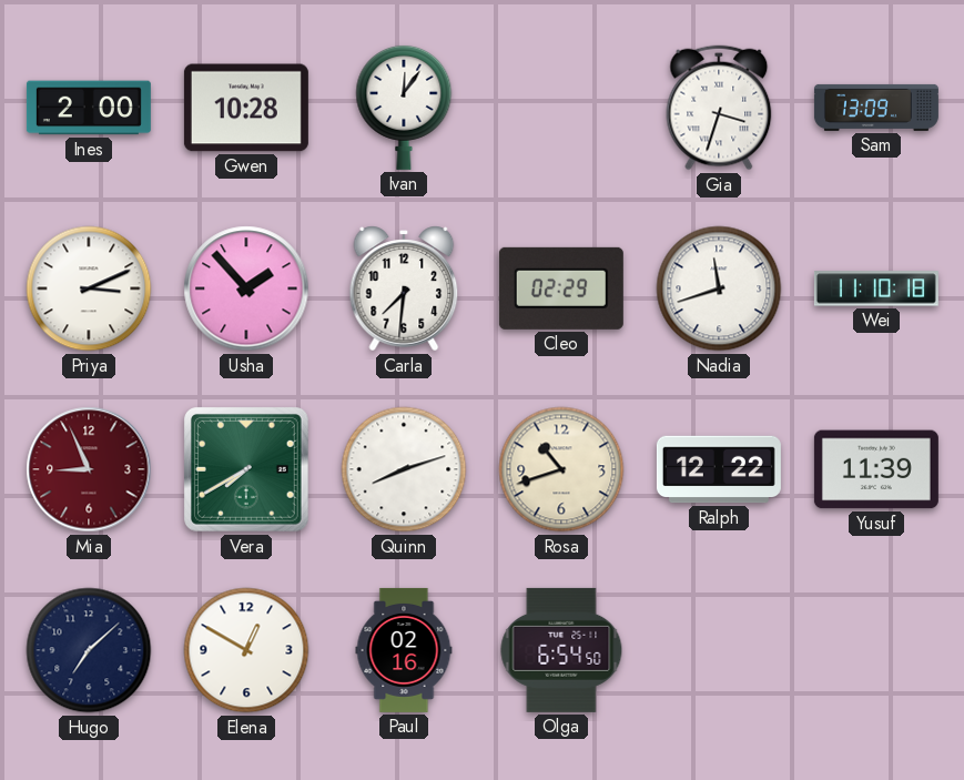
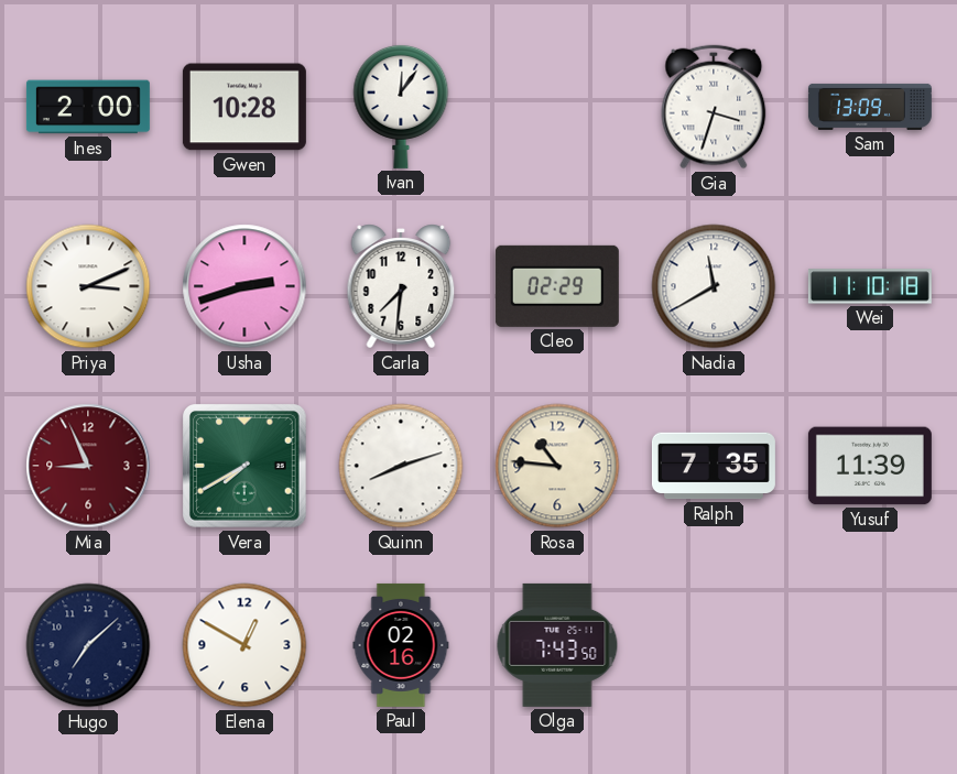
Usha: 1:53 -> 2:42
Nadia: 11:42 -> 11:40
Rosa: 10:42 -> 10:46
Ralph: 12:22 -> 7:35
Olga: 6:54 -> 7:43
